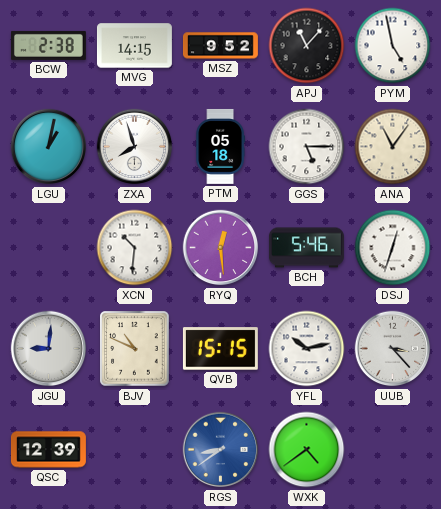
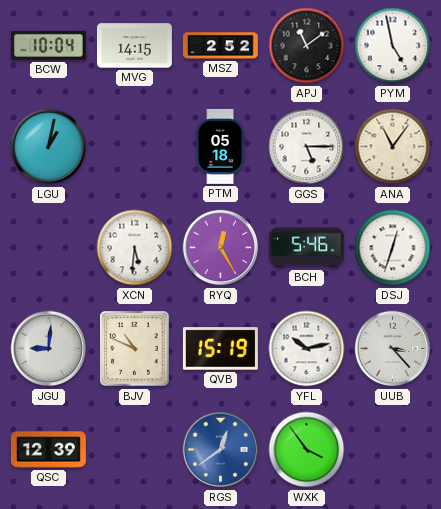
BCW: 2:38 -> 10:04
MSZ: 9:52 -> 2:52
APJ: 11:07 -> 11:09
ZXA: 7:57 -> none
XCN: 10:31 -> 5:31
RYQ: 12:29 -> 12:25
QVB: 15:15 -> 15:19
RGS: 8:39 -> 12:39
WXK: 4:39 -> 3:54
